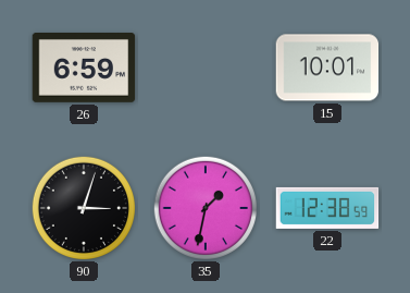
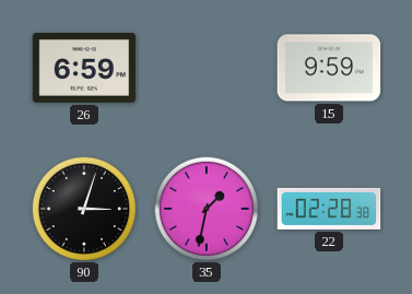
15: 10:01 -> 9:59
22: 12:38 -> 02:28
